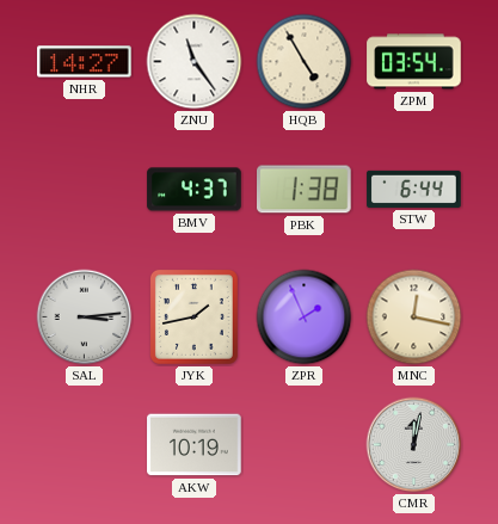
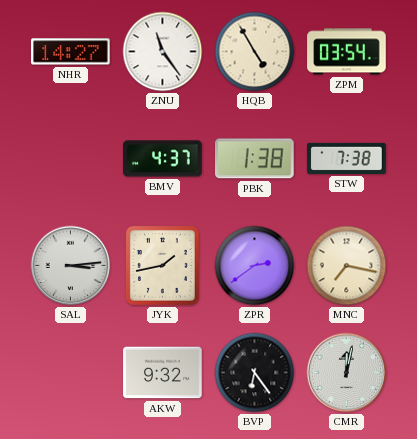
STW: 6:44 -> 7:38
ZPR: 1:56 -> 2:39
MNC: 12:17 -> 7:17
AKW: 10:19 -> 9:32
BVP: none -> 6:24
